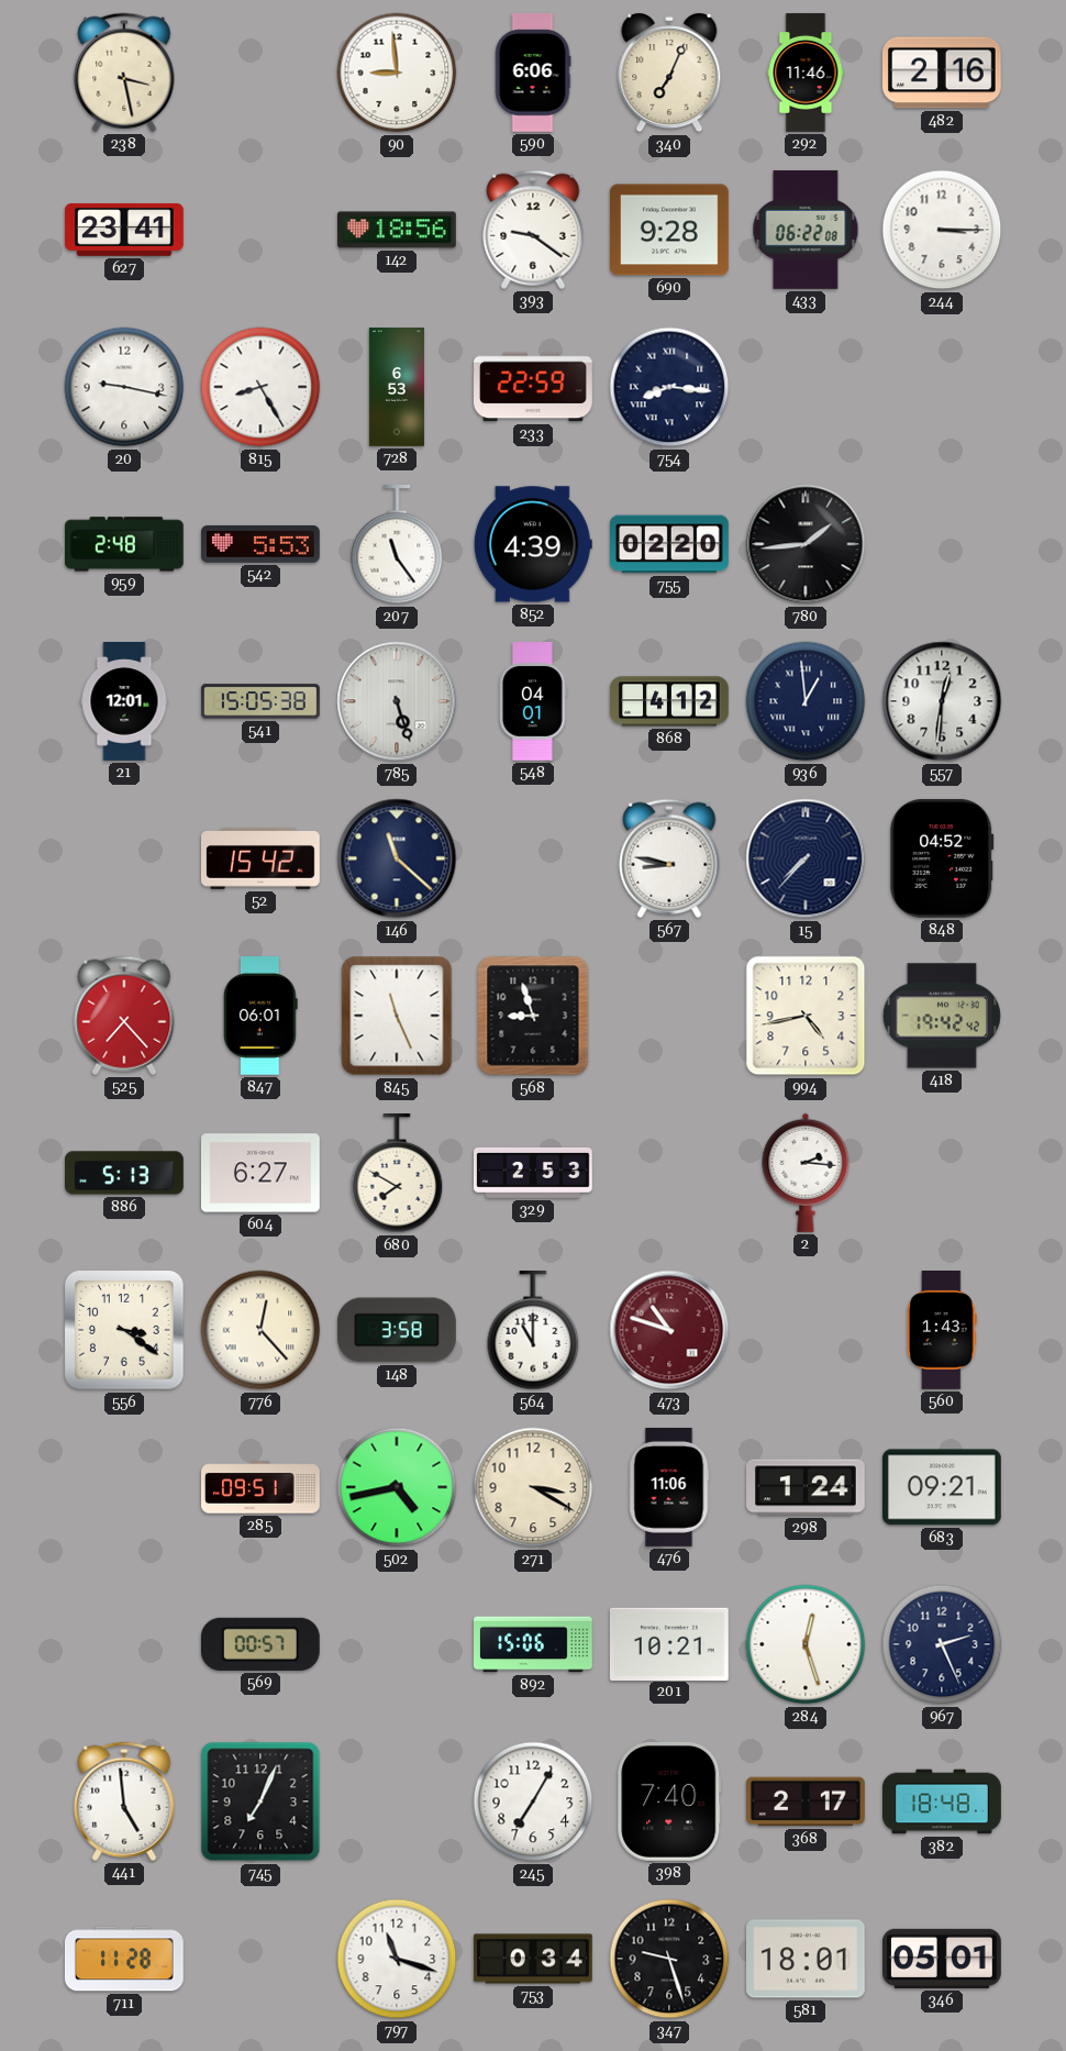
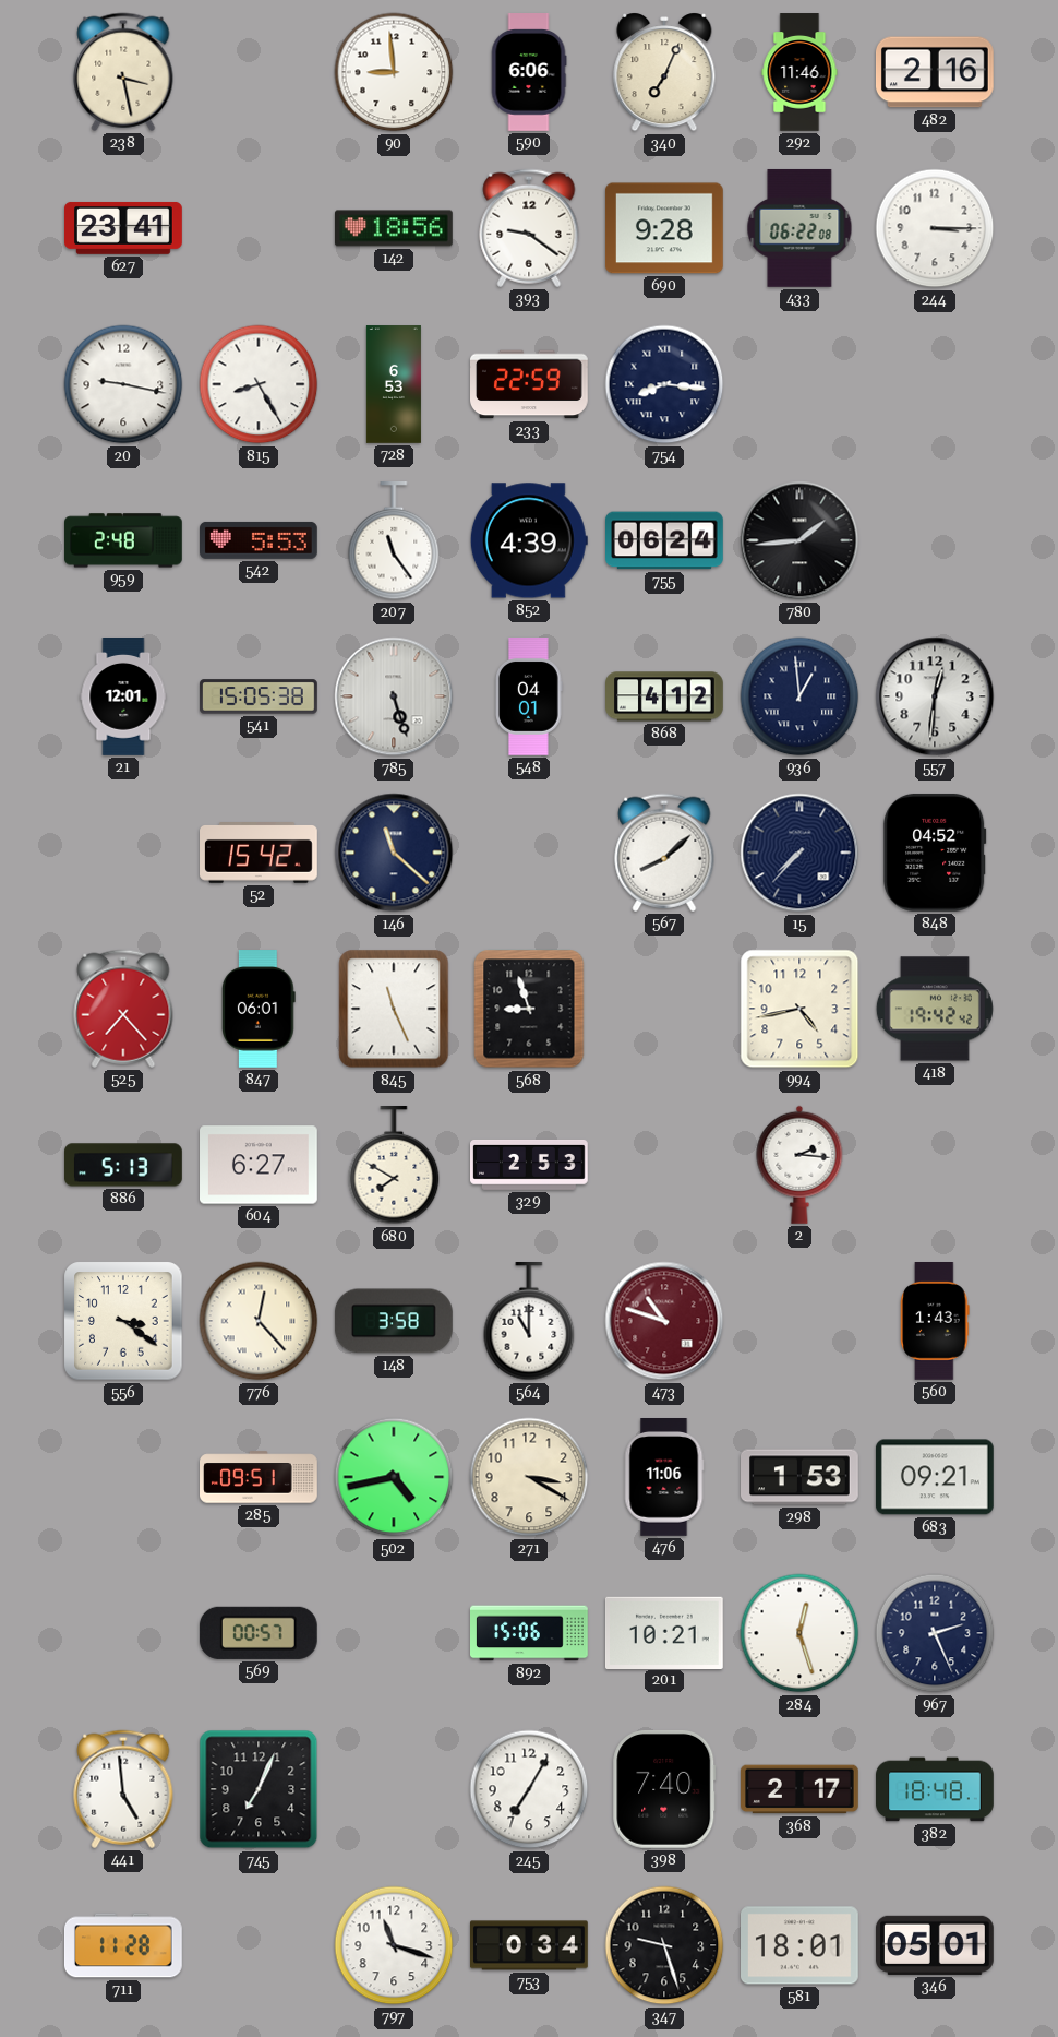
755: 02:20 -> 06:24
567: 8:47 -> 8:08
298: 1:24 -> 1:53
